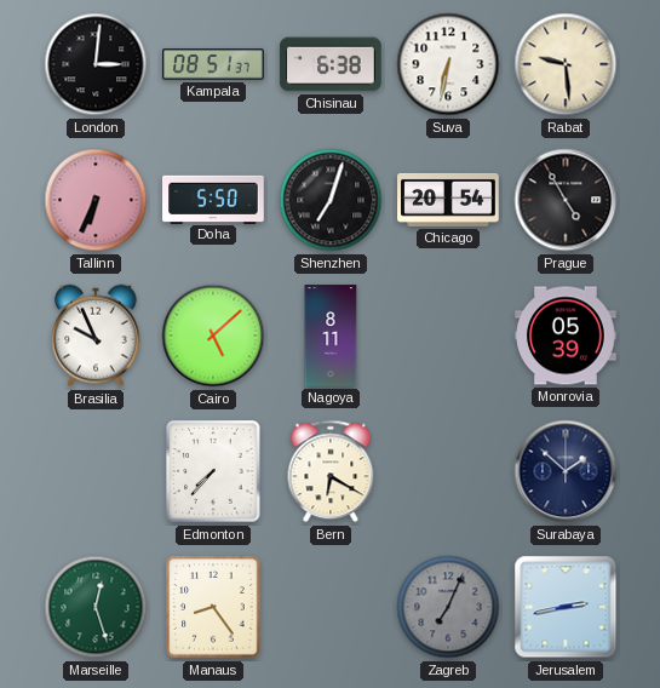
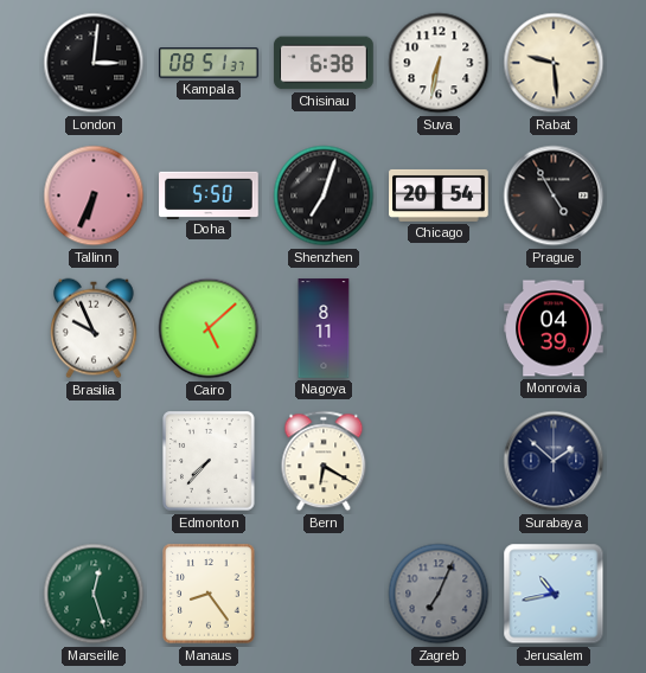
Monrovia: 05:39 -> 04:39
Jerusalem: 2:43 -> 10:43
